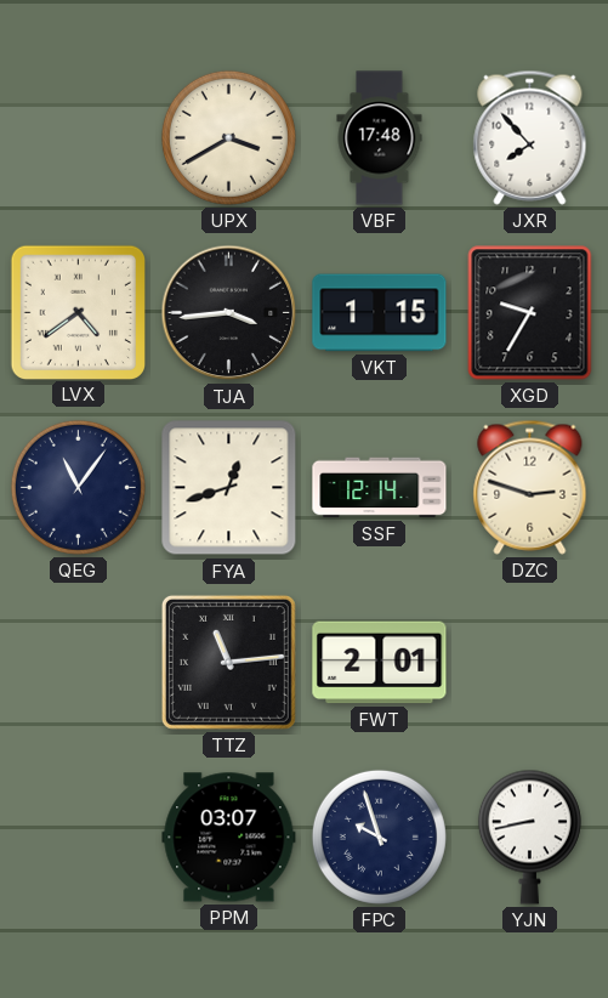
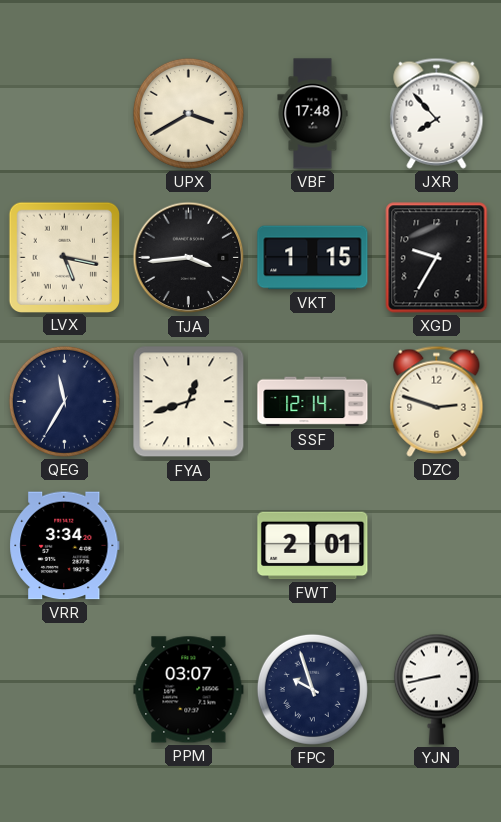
LVX: 4:39 -> 5:17
QEG: 11:06 -> 11:35
VRR: none -> 3:34
TTZ: 11:14 -> none
